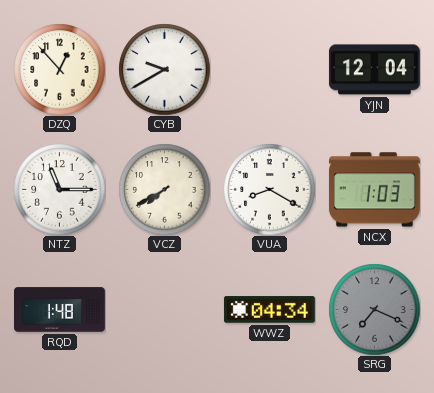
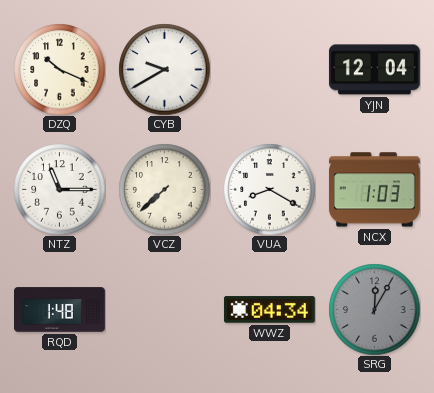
DZQ: 12:53 -> 10:19
VCZ: 7:40 -> 7:38
SRG: 7:19 -> 12:05
